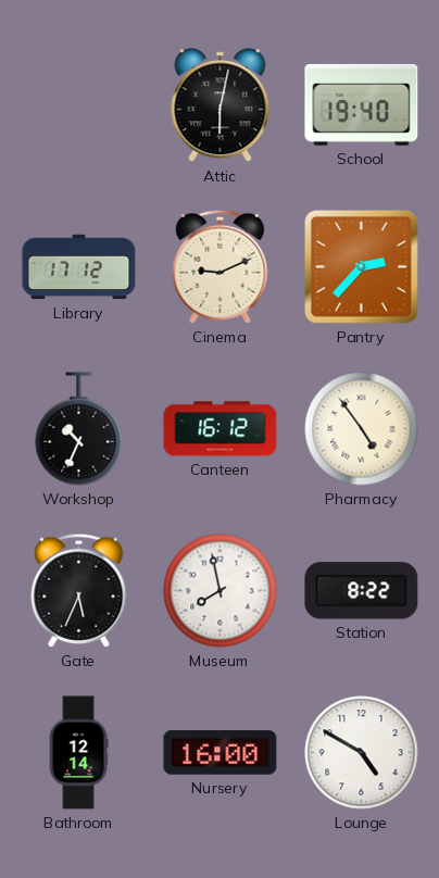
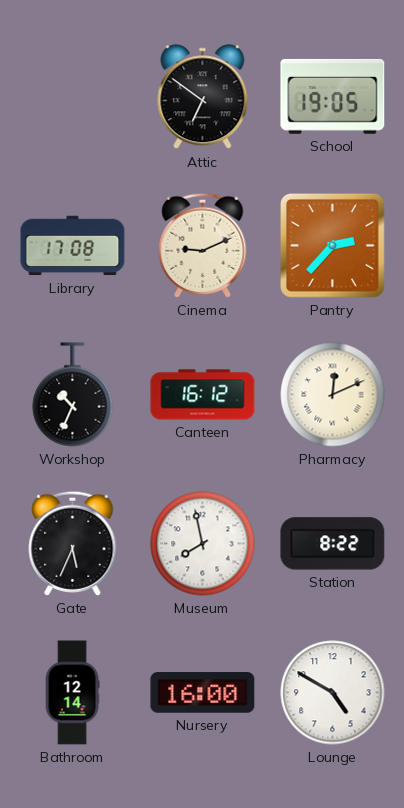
Attic: 6:02 -> 6:51
School: 19:40 -> 19:05
Library: 17:12 -> 17:08
Pharmacy: 4:54 -> 12:11
